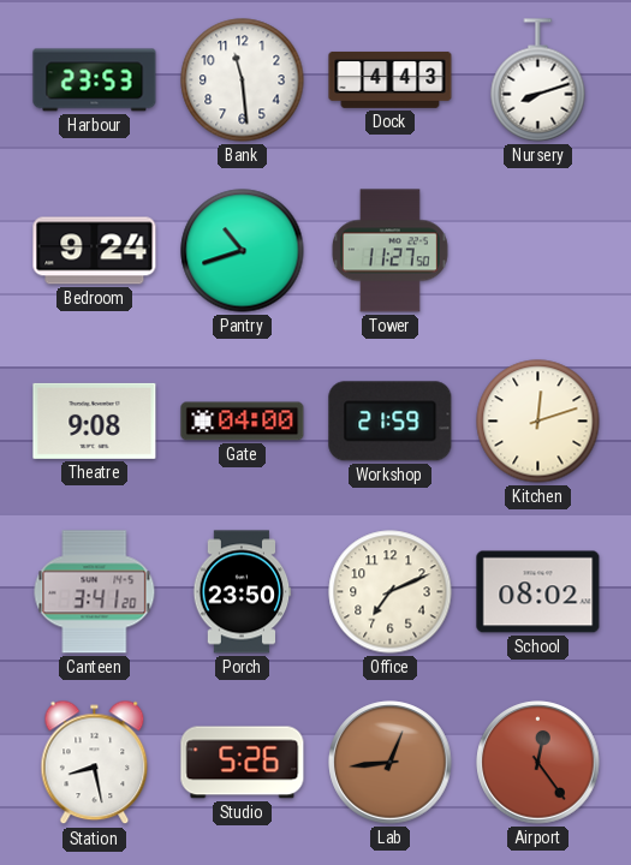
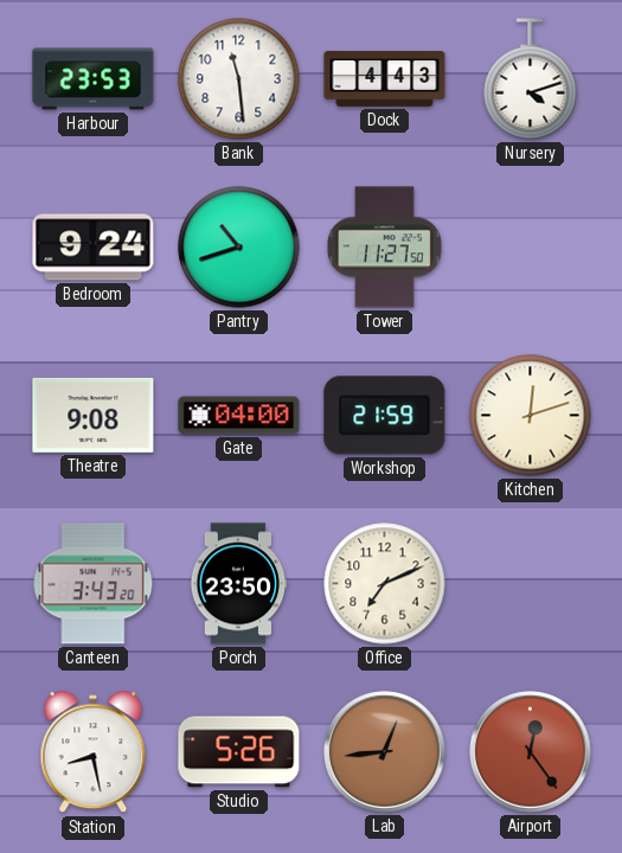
Nursery: 8:12 -> 4:12
Canteen: 3:41 -> 3:43
School: 08:02 -> none
